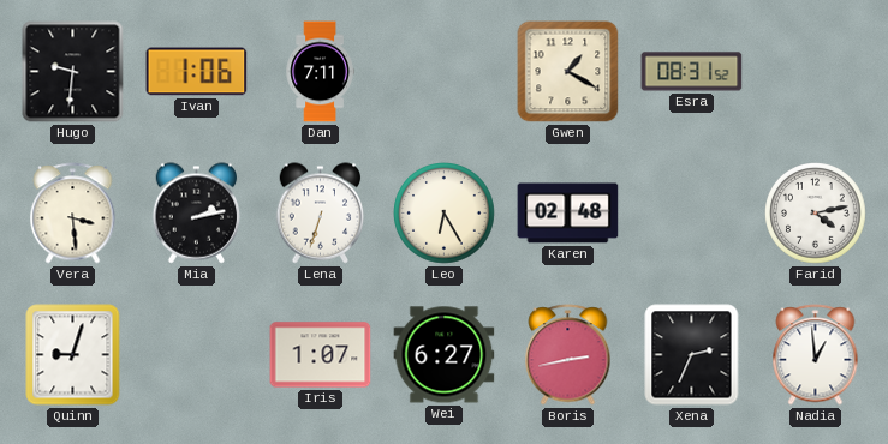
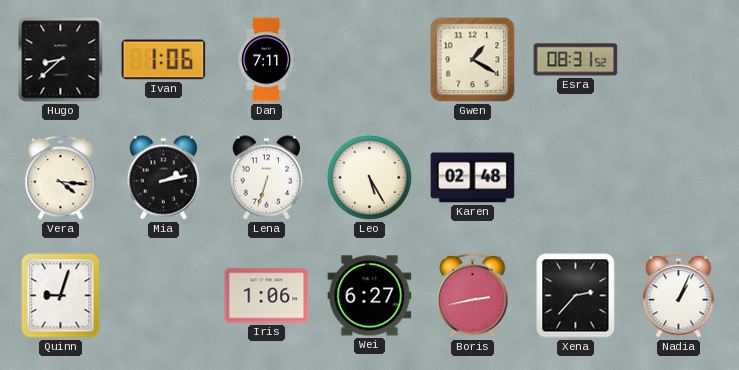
Hugo: 9:31 -> 8:38
Vera: 3:29 -> 4:16
Leo: 6:25 -> 5:25
Farid: 4:13 -> none
Iris: 1:07 -> 1:06
Xena: 2:34 -> 2:37
Nadia: 12:59 -> 1:04
